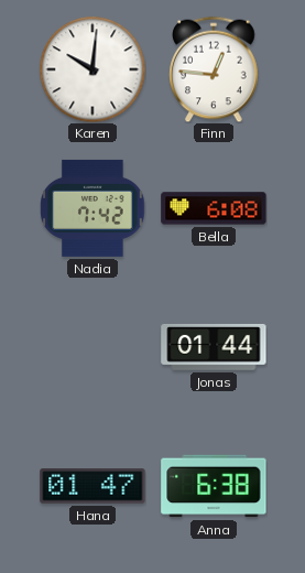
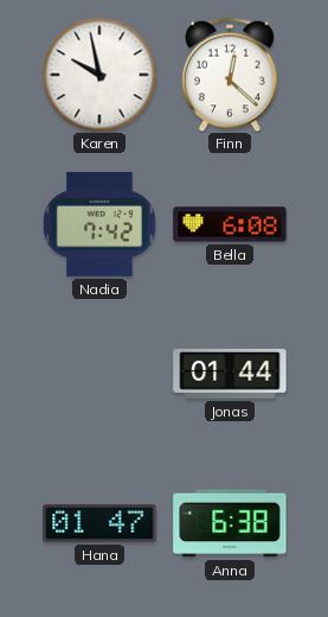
Karen: 10:01 -> 9:58
Finn: 12:46 -> 12:22
